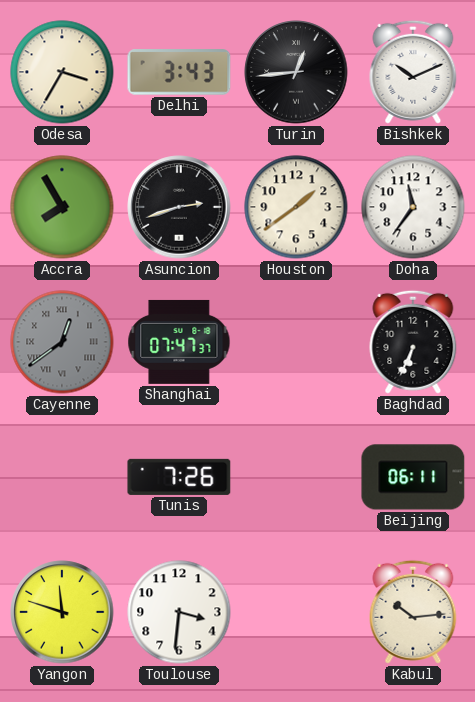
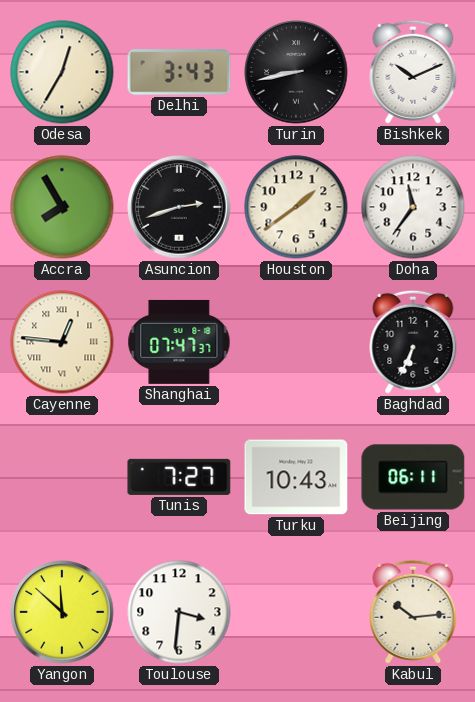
Odesa: 3:35 -> 12:35
Turin: 12:44 -> 8:43
Cayenne: 12:39 -> 12:46
Cayenne dial: grey -> cream
Tunis: 7:26 -> 7:27
Turku: none -> 10:43
Yangon: 11:48 -> 11:52
